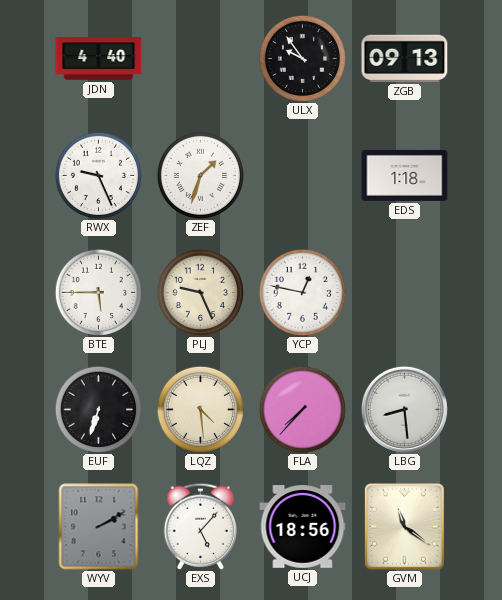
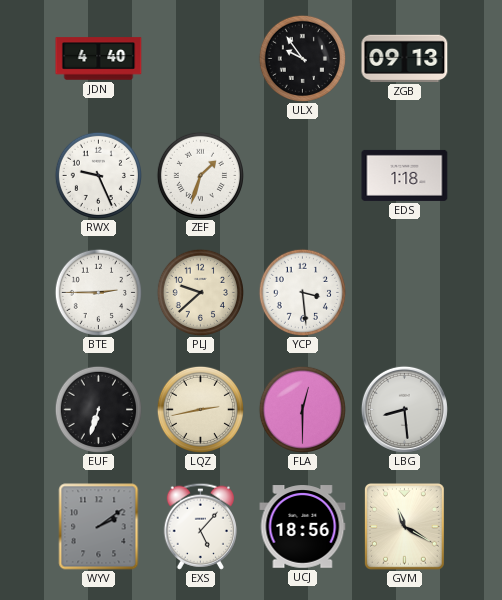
BTE: 5:45 -> 2:45
PLJ: 9:26 -> 9:38
YCP: 12:47 -> 3:29
LQZ: 4:29 -> 2:43
FLA: 7:37 -> 12:30
WYV: 2:10 -> 2:09
GVM: 11:21 -> 11:20
